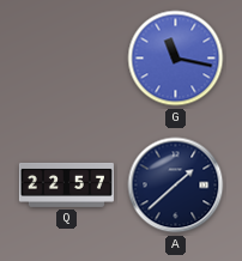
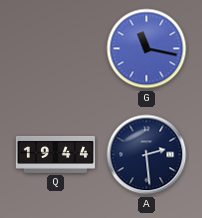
Q: 22:57 -> 19:44
A: 1:38 -> 2:29
